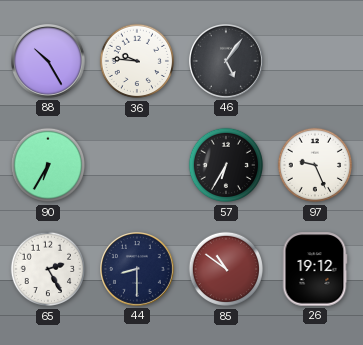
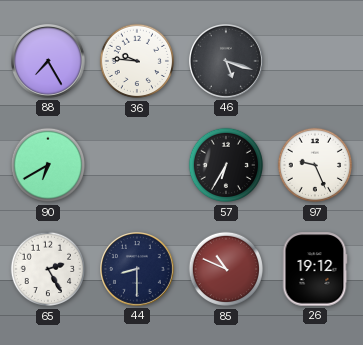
88: 10:25 -> 7:25
46: 5:06 -> 5:18
90: 6:35 -> 6:40
85: 10:51 -> 10:49
